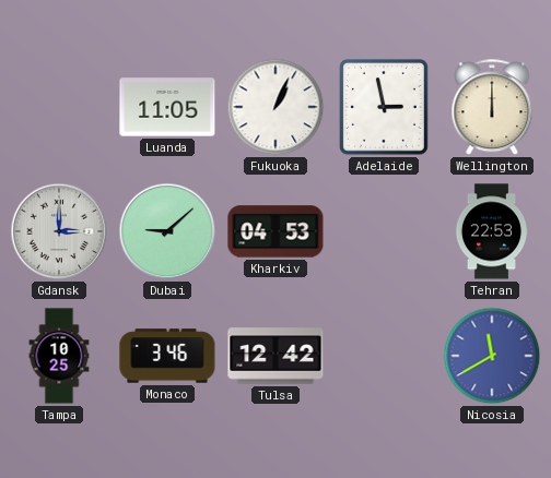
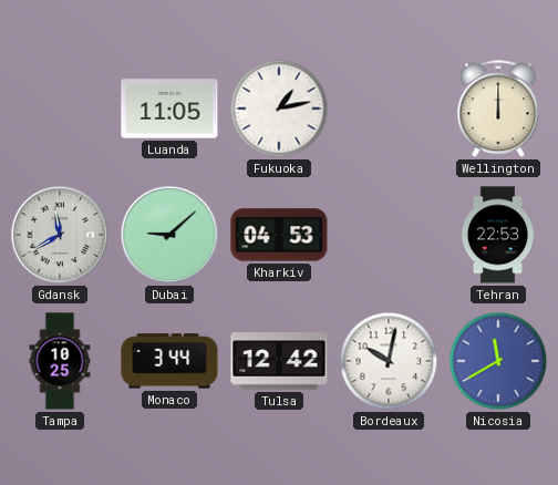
Fukuoka: 1:04 -> 1:13
Adelaide: 2:58 -> none
Gdansk: 3:00 -> 11:40
Monaco: 3:46 -> 3:44
Bordeaux: none -> 10:02
